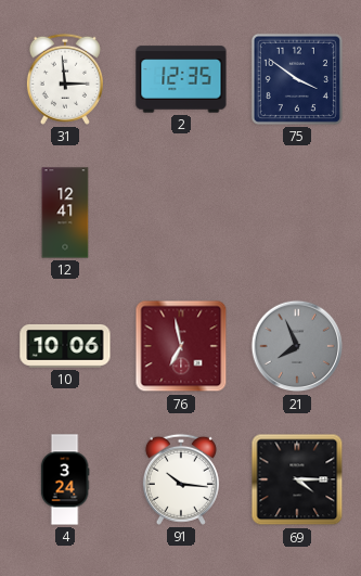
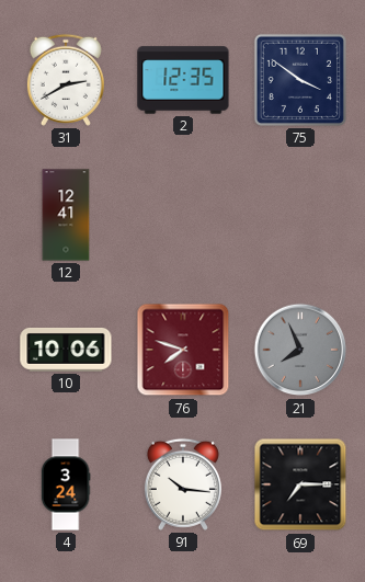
31: 2:59 -> 2:40
76: 6:58 -> 7:48
69: 4:15 -> 7:15
